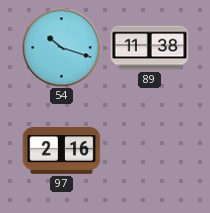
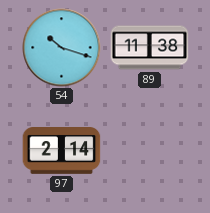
97: 2:16 -> 2:14
